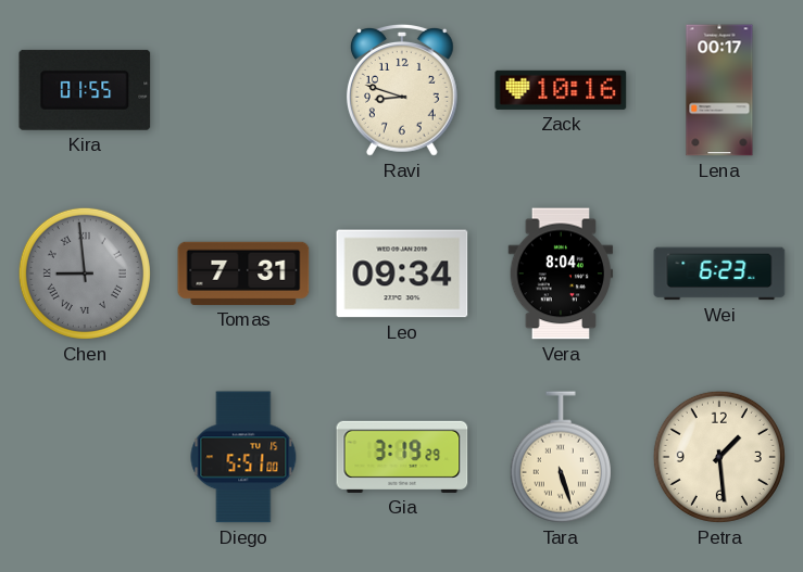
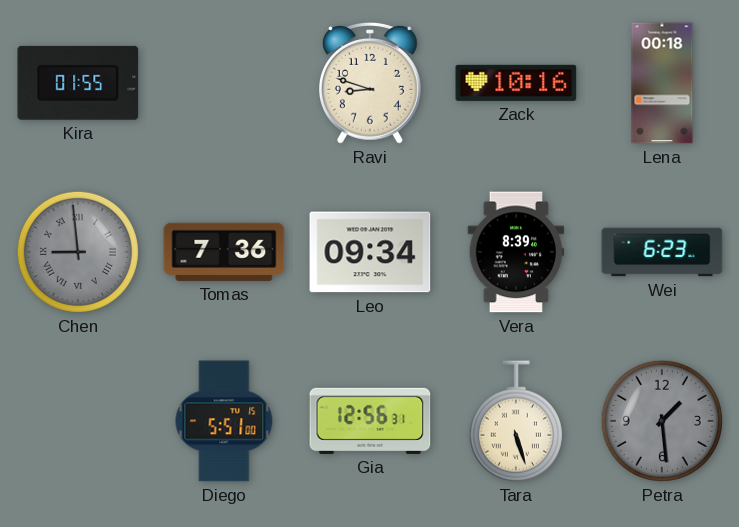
Lena: 00:17 -> 00:18
Tomas: 7:31 -> 7:36
Vera: 8:04 -> 8:39
Gia: 3:19 -> 12:56
Petra dial: cream -> grey
